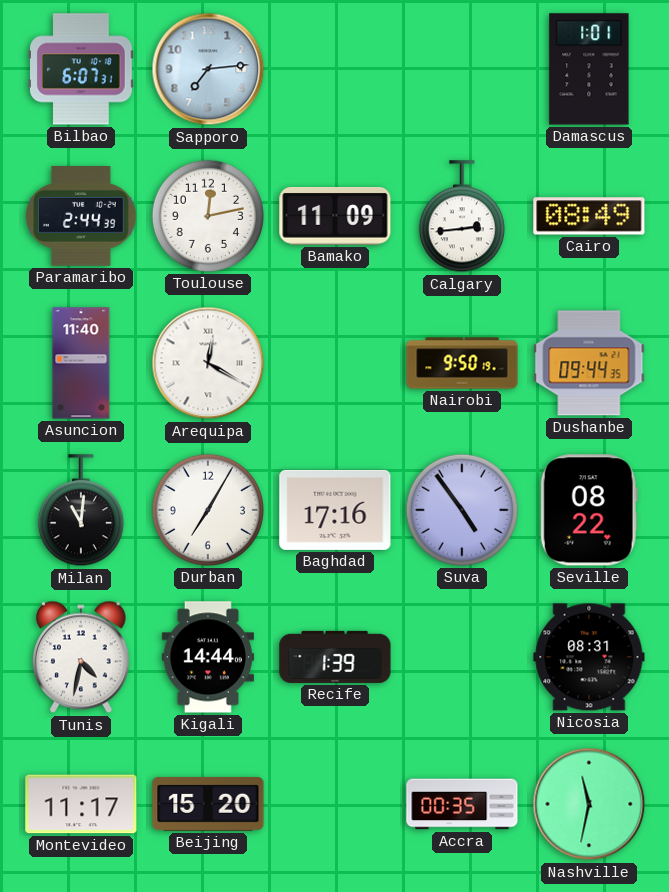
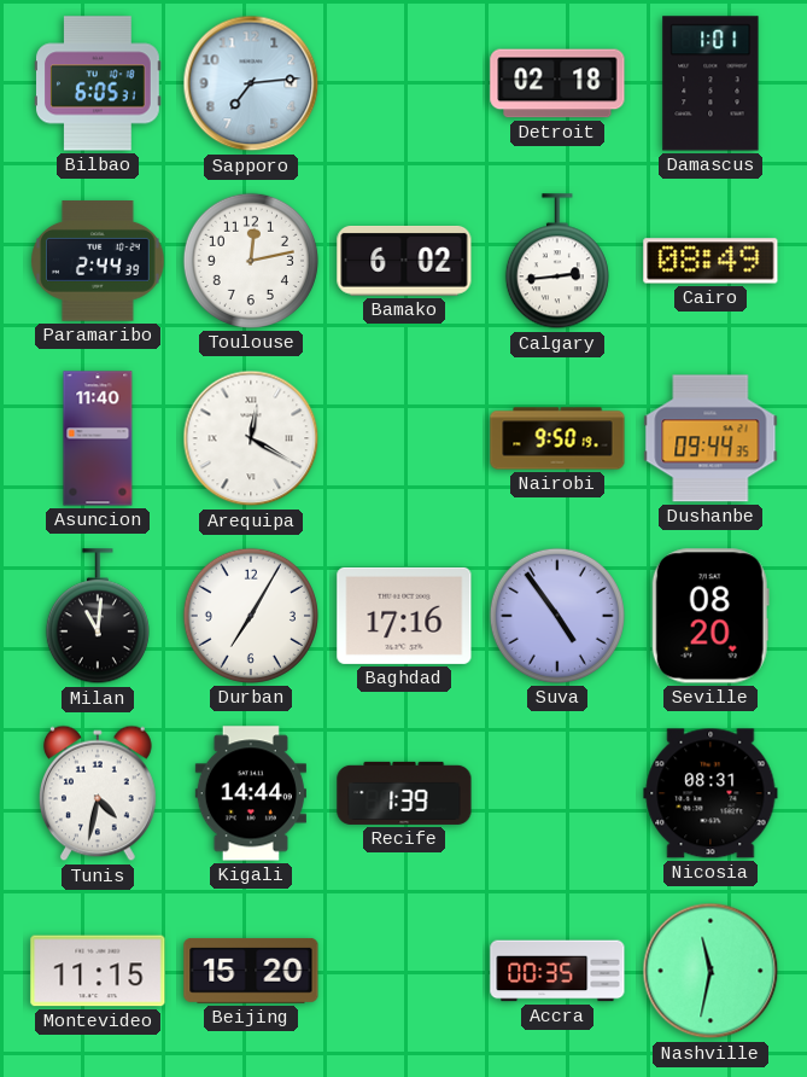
Bilbao: 6:07 -> 6:05
Detroit: none -> 02:18
Bamako: 11:09 -> 6:02
Seville: 08:22 -> 08:20
Montevideo: 11:17 -> 11:15
